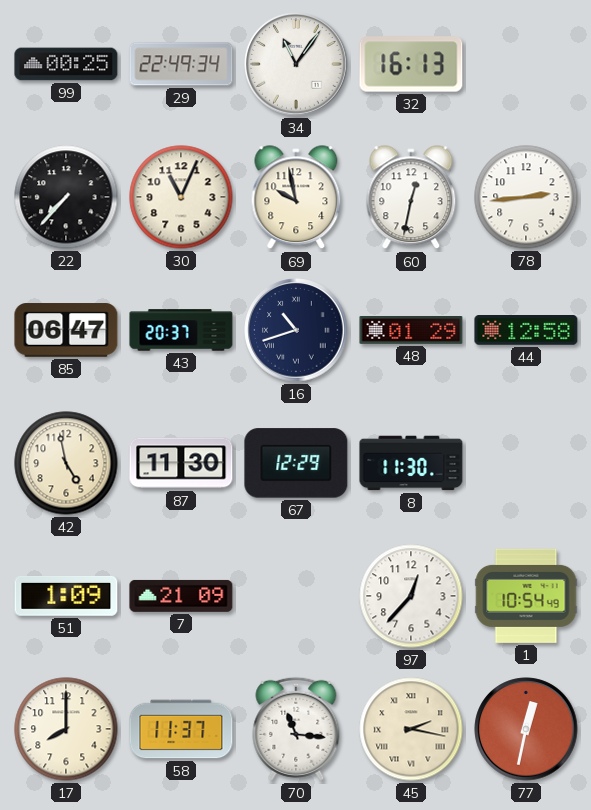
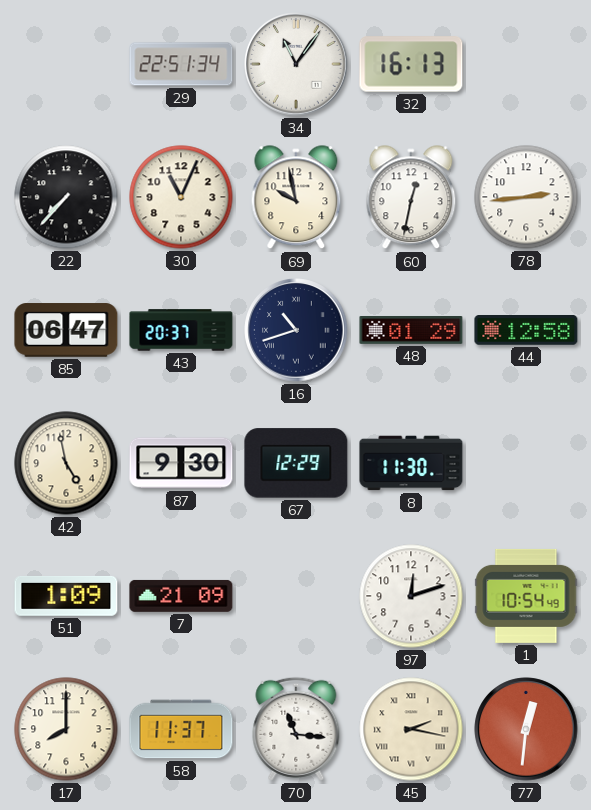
99: 00:25 -> none
29: 22:49 -> 22:51
87: 11:30 -> 9:30
97: 12:37 -> 12:12
77: 12:32 -> 12:31
